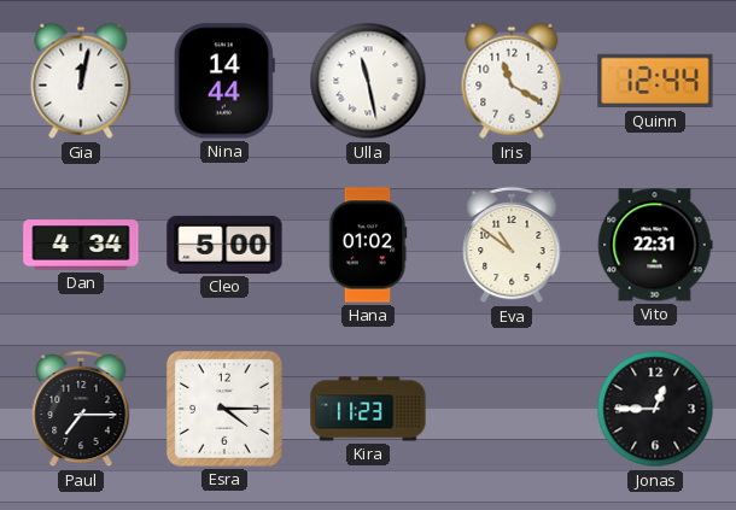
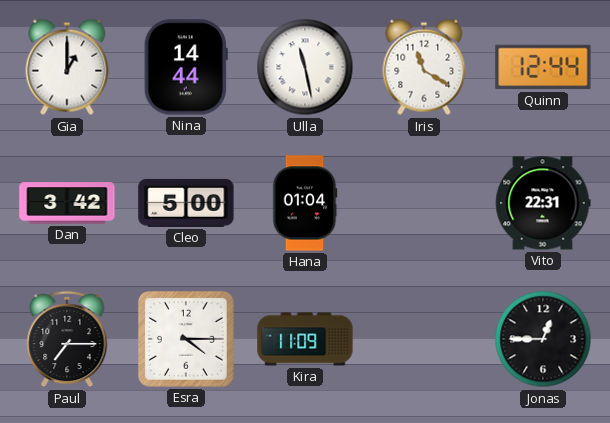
Gia: 12:02 -> 1:00
Dan: 4:34 -> 3:42
Hana: 01:02 -> 01:04
Eva: 10:51 -> none
Kira: 11:23 -> 11:09
